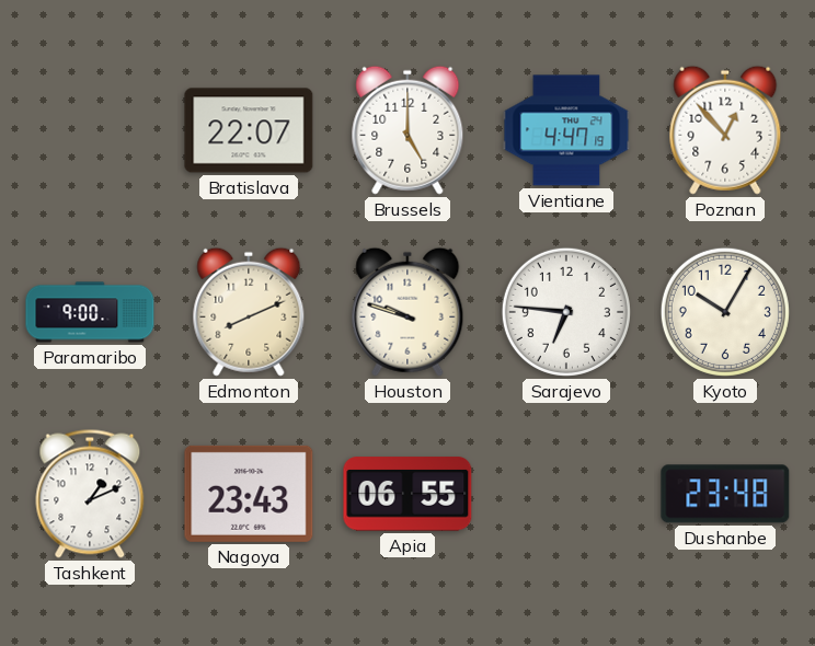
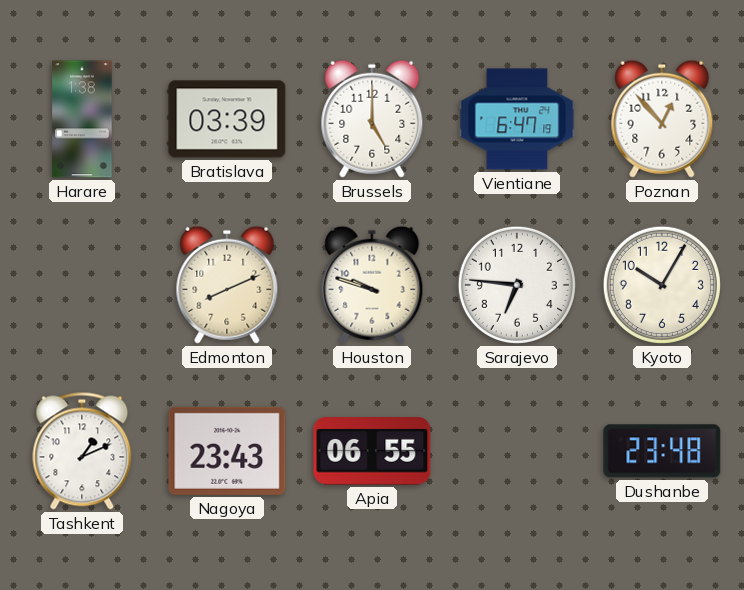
Harare: none -> 1:38
Bratislava: 22:07 -> 03:39
Vientiane: 4:47 -> 6:47
Paramaribo: 9:00 -> none
